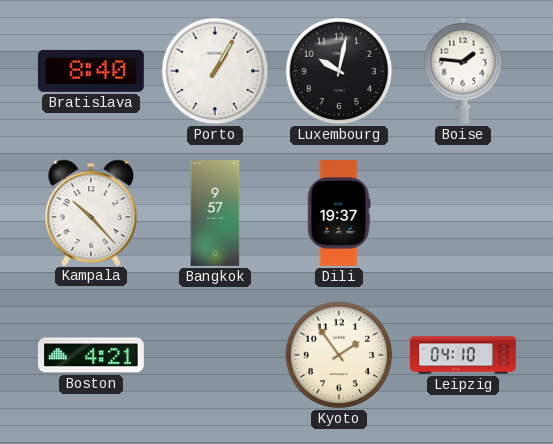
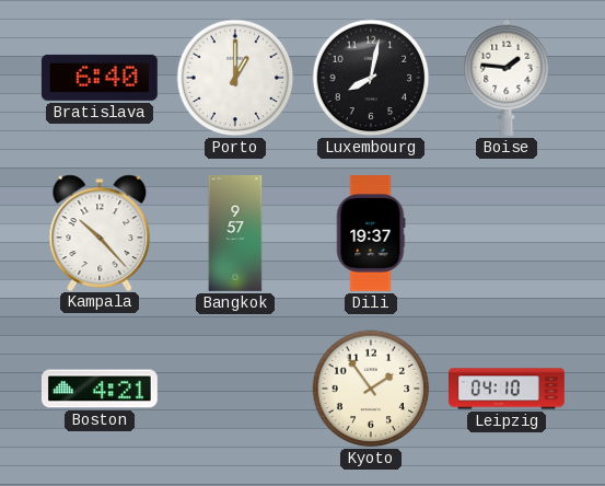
Bratislava: 8:40 -> 6:40
Porto: 1:05 -> 1:00
Luxembourg: 10:02 -> 8:02
